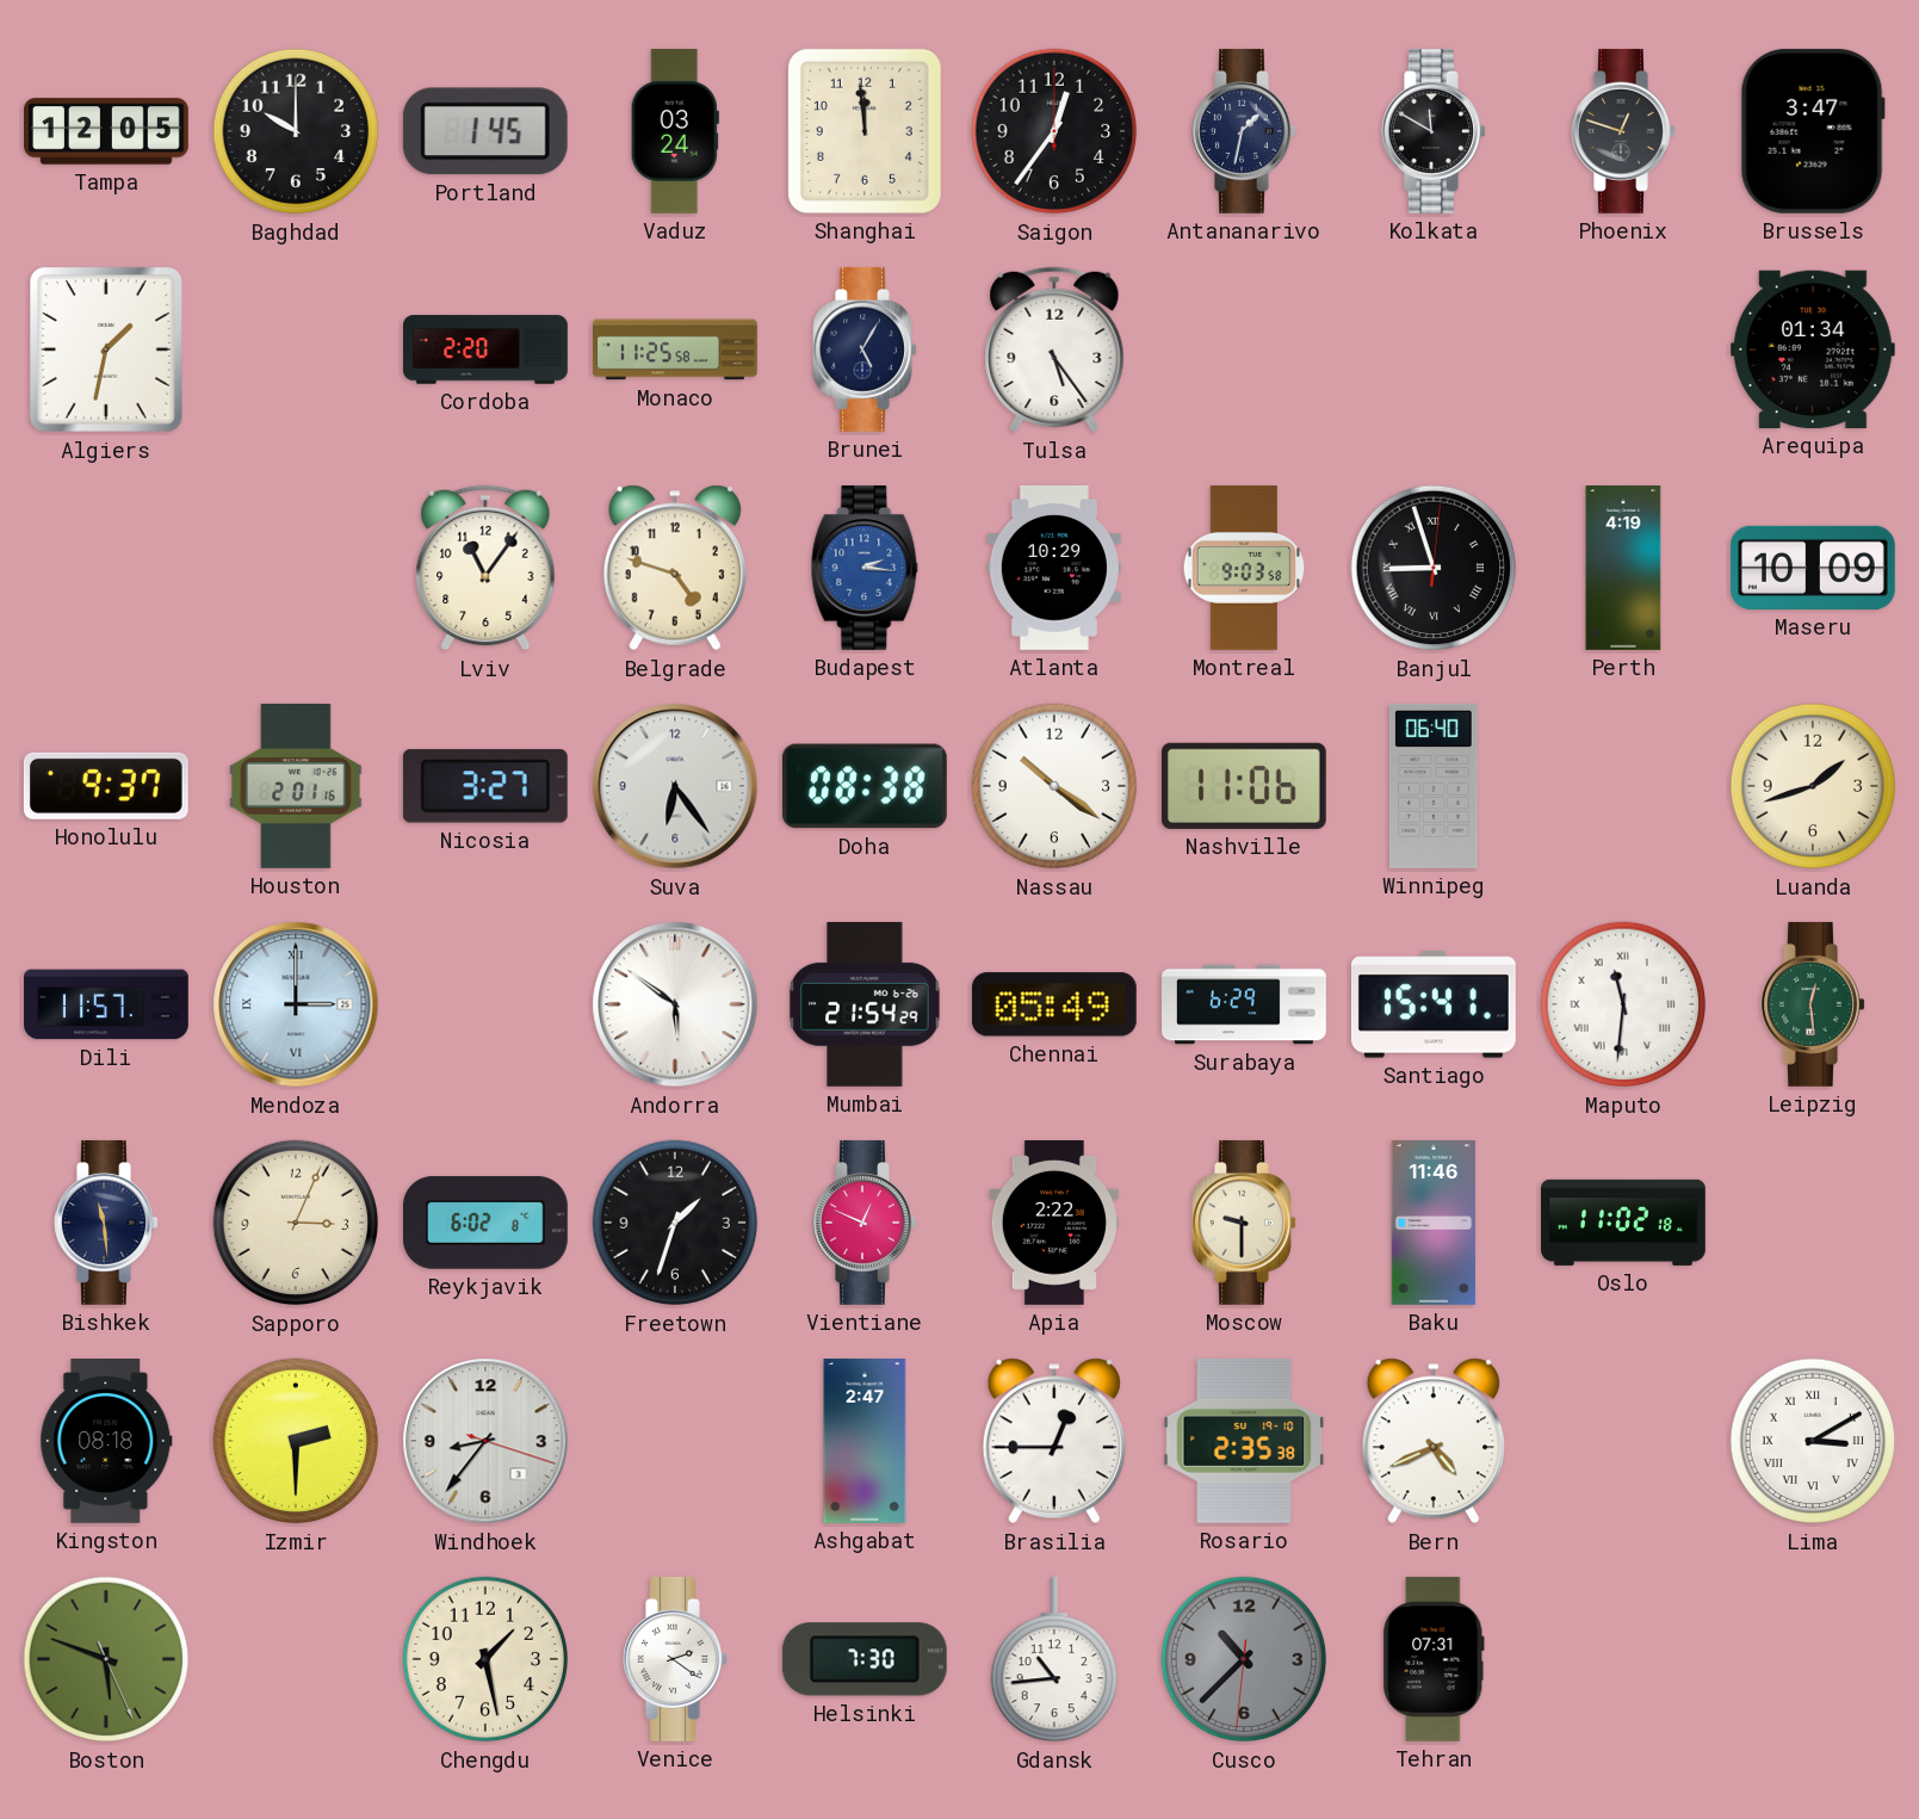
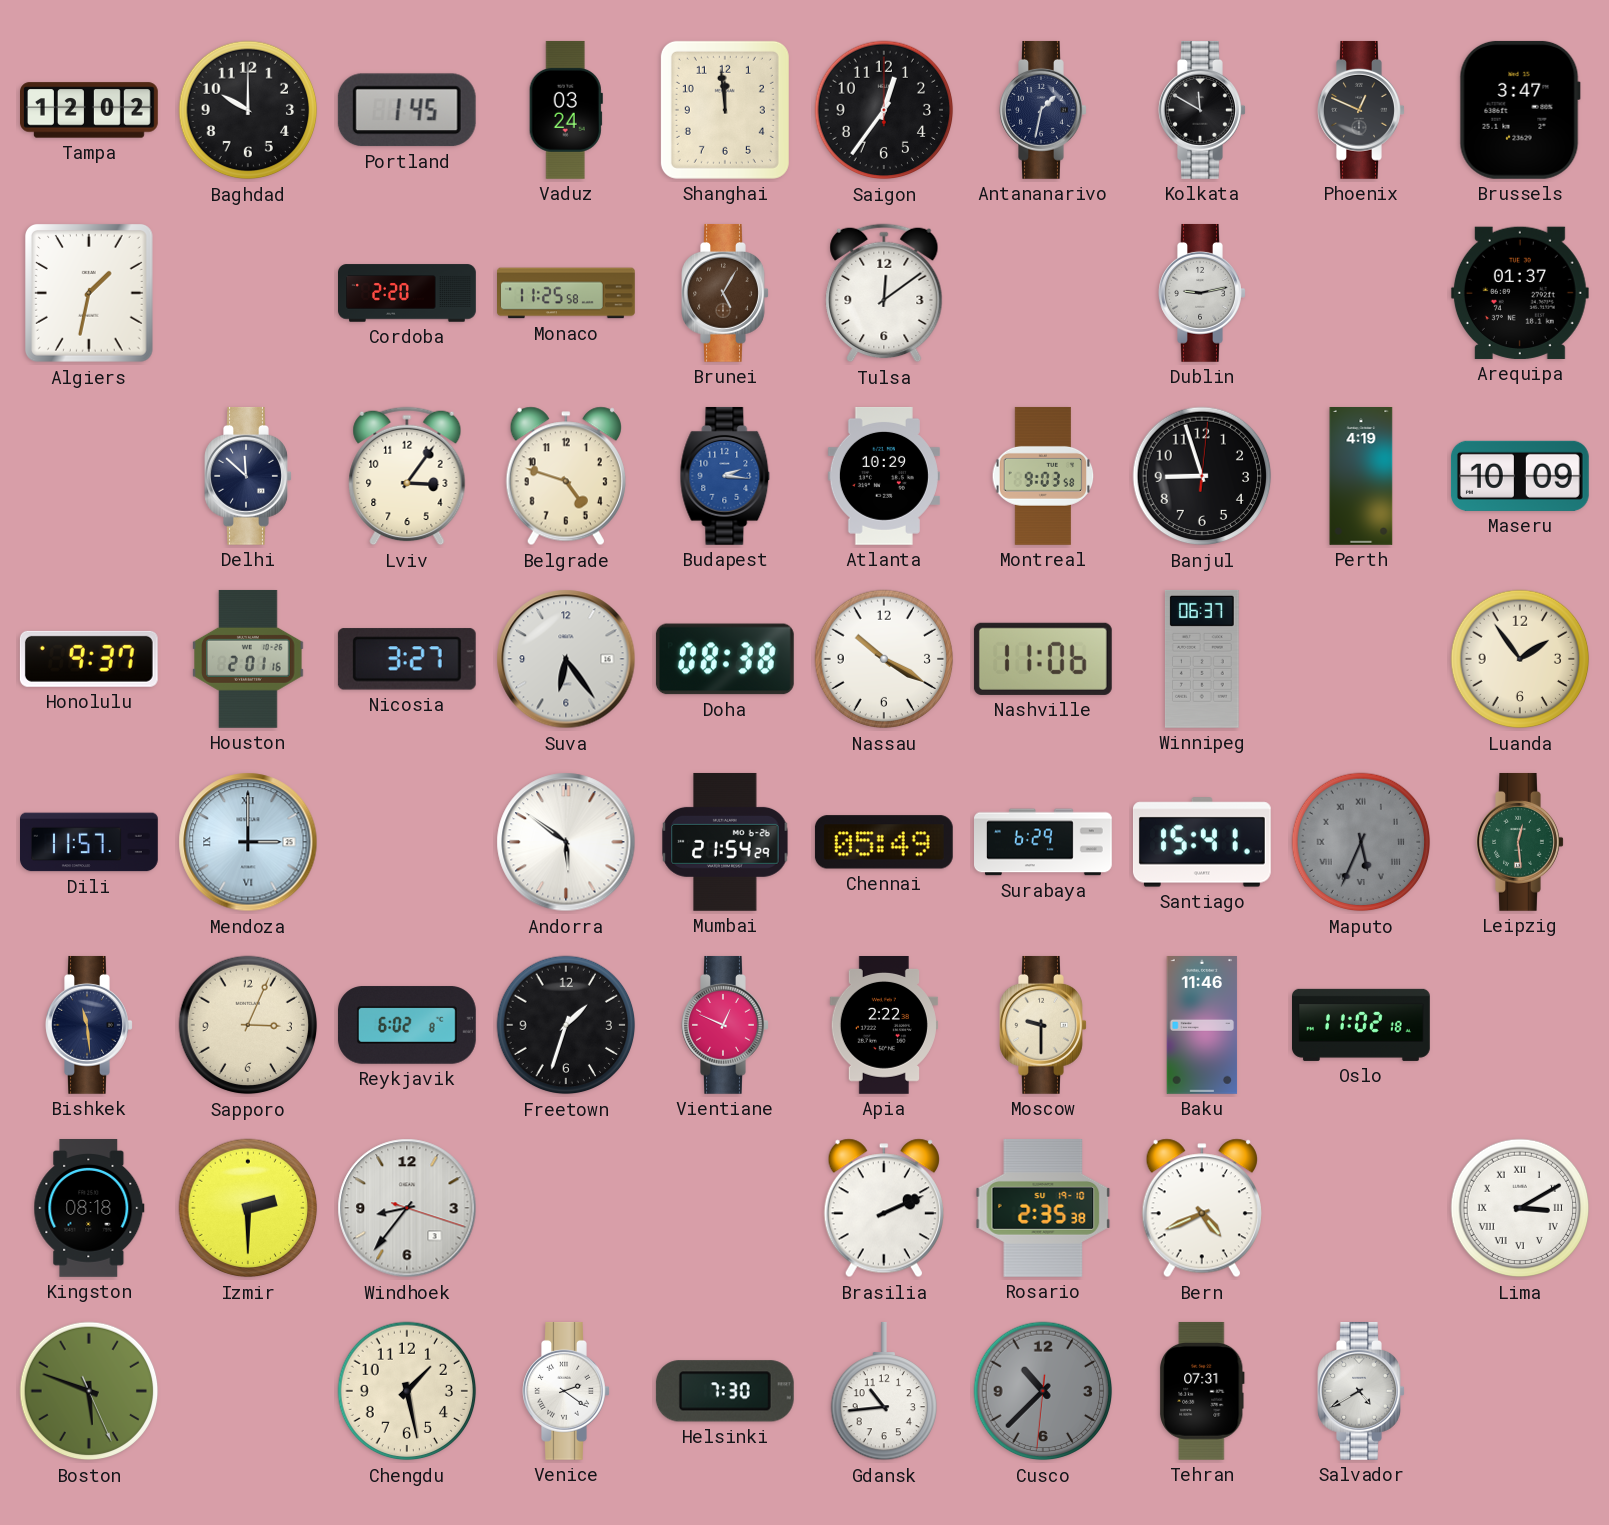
Tampa: 12:05 -> 12:02
Phoenix: 12:48 -> 12:49
Brunei dial: navy -> brown
Tulsa: 5:24 -> 12:09
Dublin: none -> 9:13
Arequipa: 01:34 -> 01:37
Delhi: none -> 11:52
Lviv: 11:06 -> 3:06
Banjul numerals: Roman -> Arabic
Nassau: 10:21 -> 10:20
Winnipeg: 06:40 -> 06:37
Luanda: 1:42 -> 1:54
Maputo: 11:31 -> 5:34
Maputo dial: white -> grey
Ashgabat: 2:47 -> none
Brasilia: 12:45 -> 2:11
Salvador: none -> 4:40
